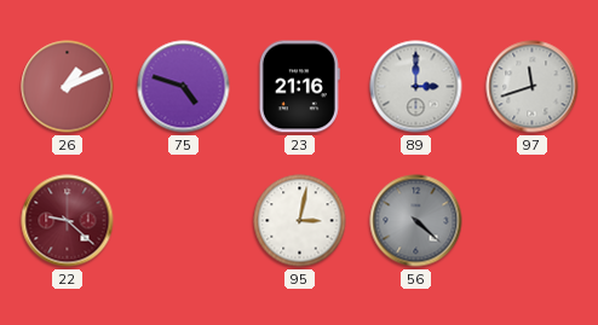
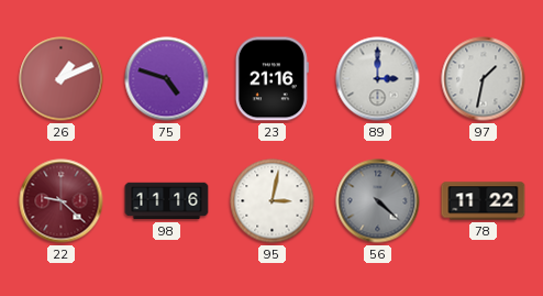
97: 11:42 -> 1:32
98: none -> 11:16
78: none -> 11:22
